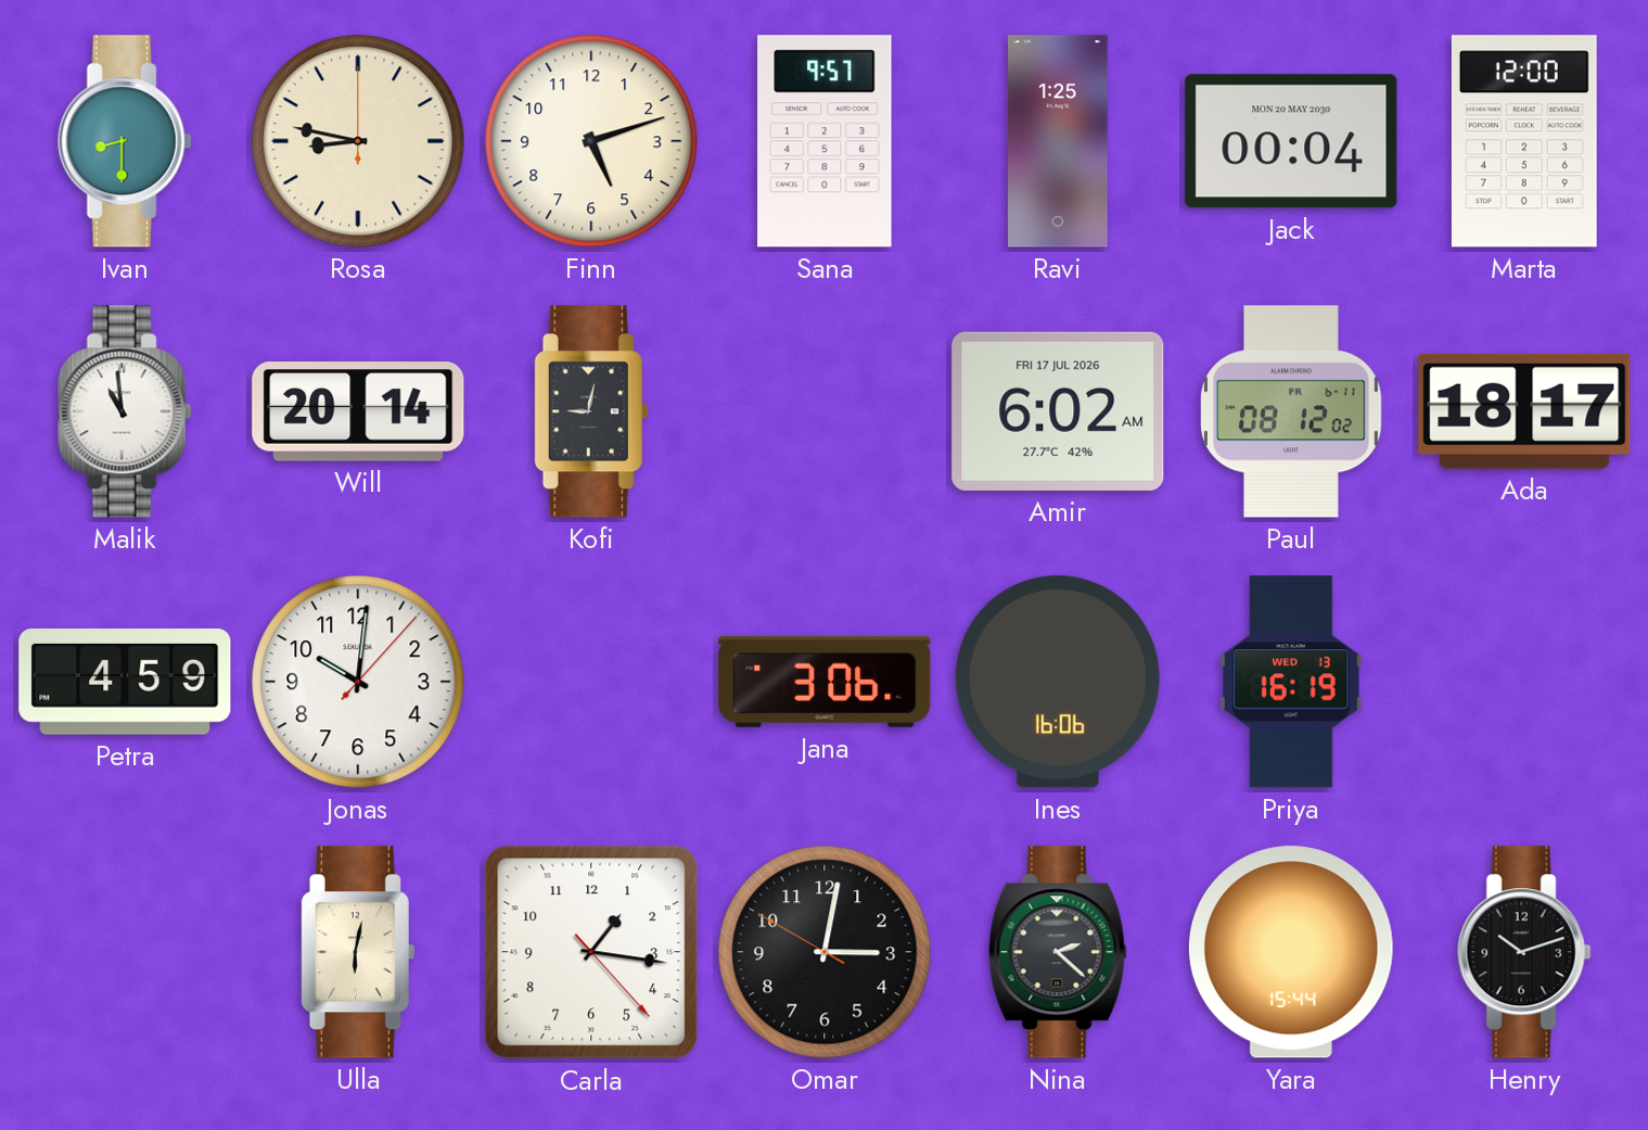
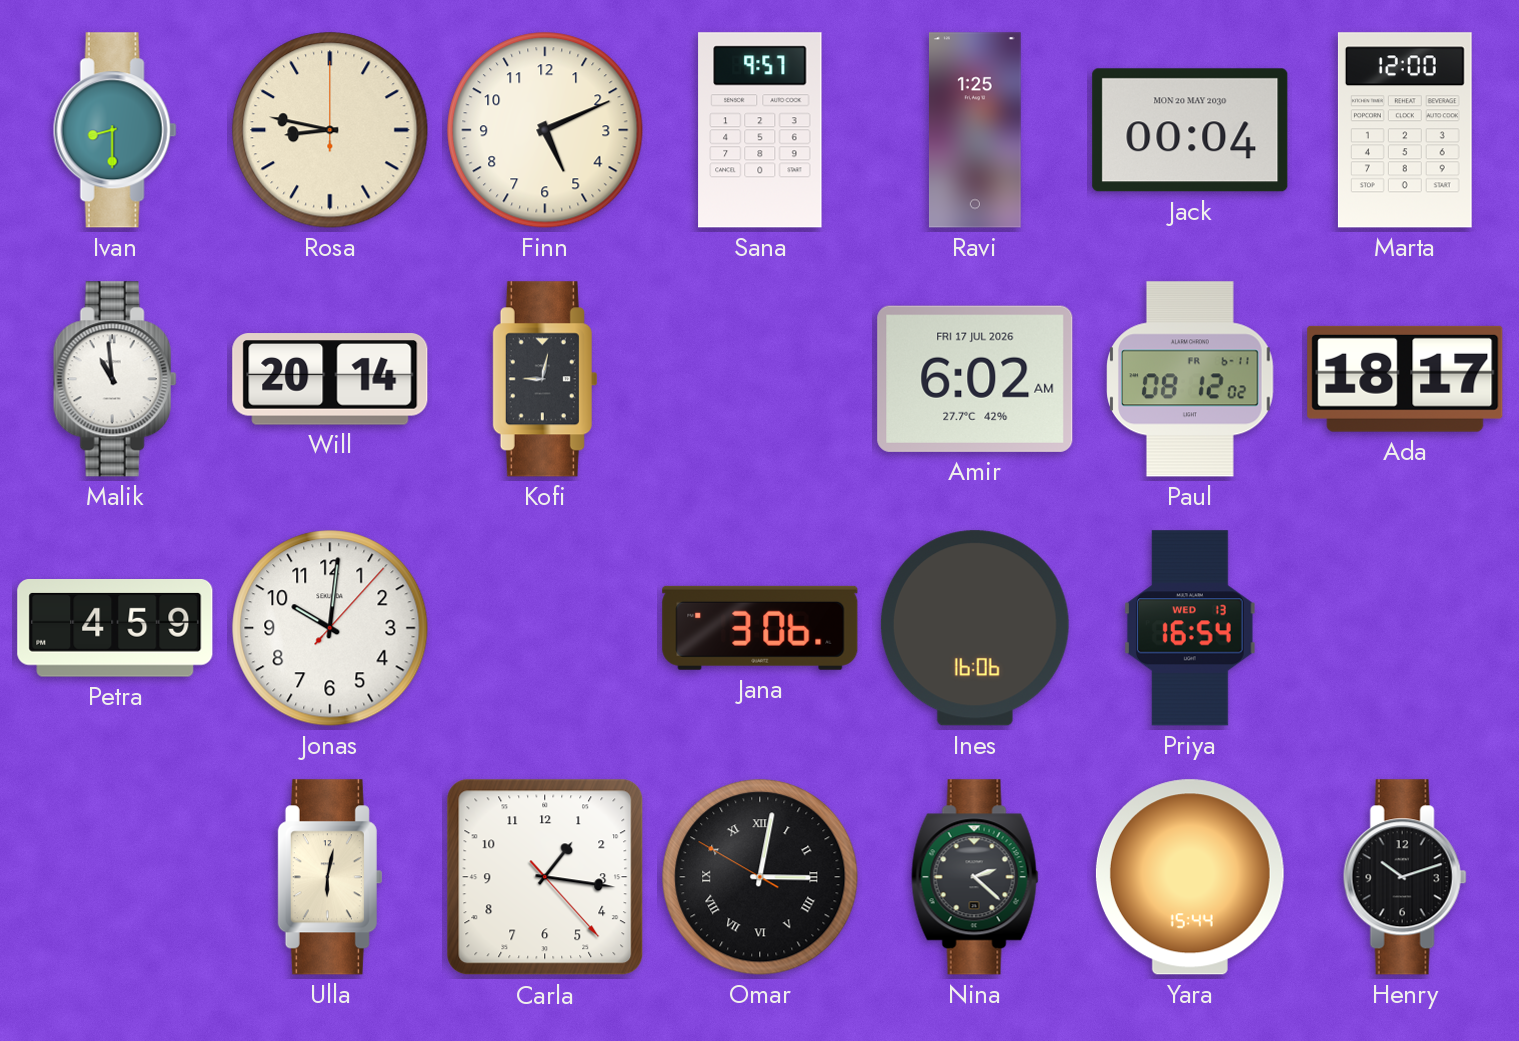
Finn: 5:12 -> 5:11
Priya: 16:19 -> 16:54
Omar numerals: Arabic -> Roman
